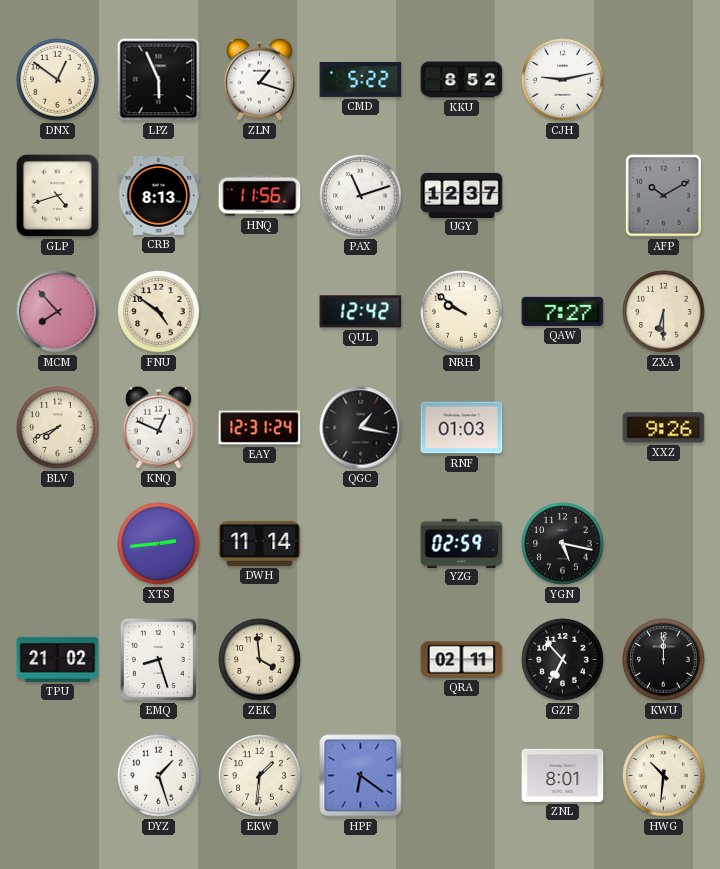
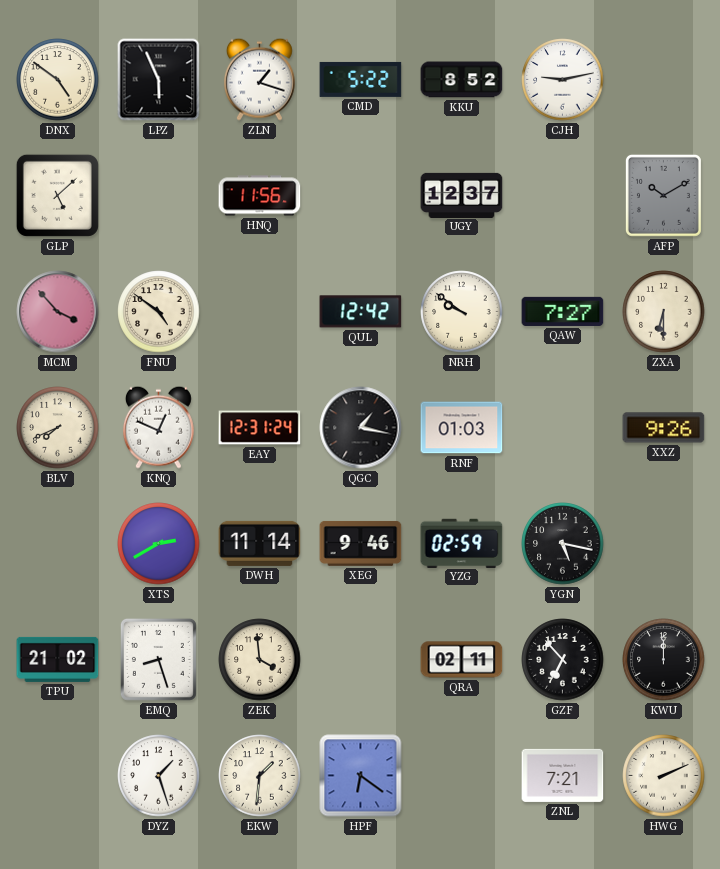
DNX: 12:51 -> 4:51
GLP: 4:42 -> 5:08
CRB: 8:13 -> none
PAX: 11:12 -> none
MCM: 7:53 -> 3:53
XTS: 2:44 -> 2:40
XEG: none -> 9:46
ZNL: 8:01 -> 7:21
HWG: 10:31 -> 2:11
